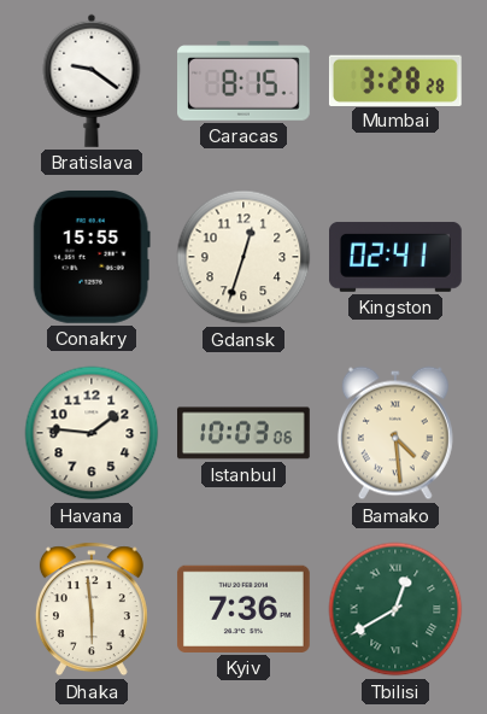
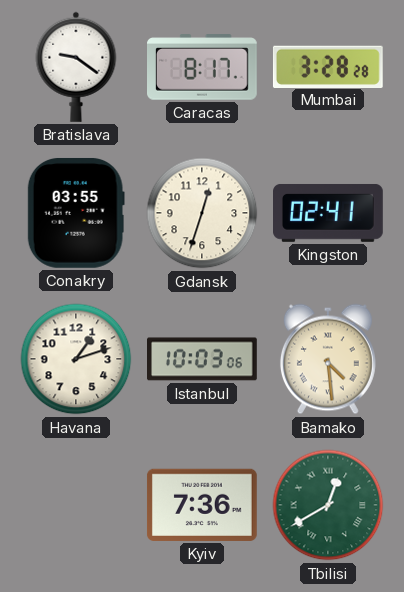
Caracas: 8:15 -> 8:17
Conakry: 15:55 -> 03:55
Havana: 1:46 -> 1:12
Dhaka: 5:59 -> none
